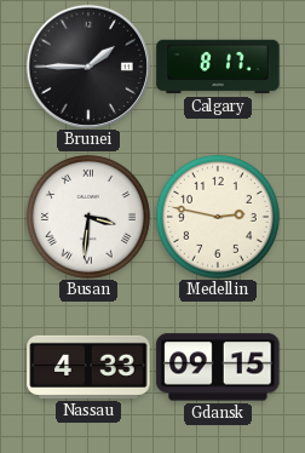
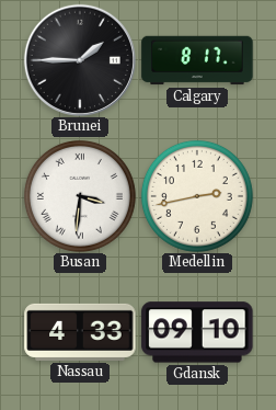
Medellin: 2:47 -> 2:43
Gdansk: 09:15 -> 09:10
